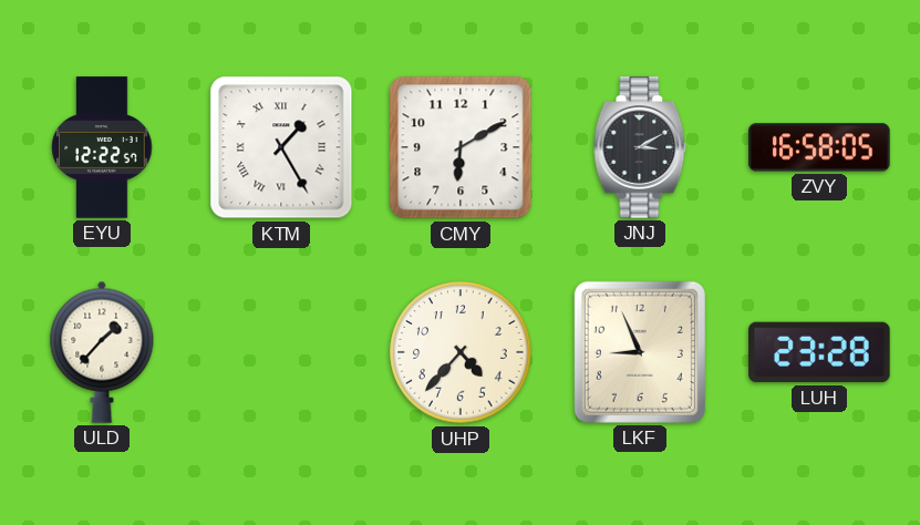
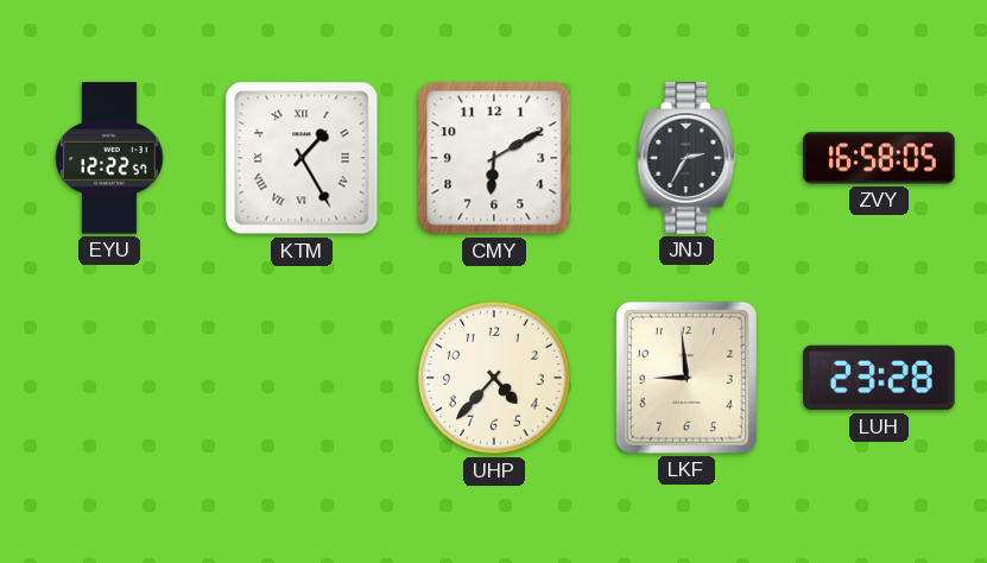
JNJ: 3:10 -> 2:35
ULD: 1:37 -> none
LKF: 8:56 -> 8:59
